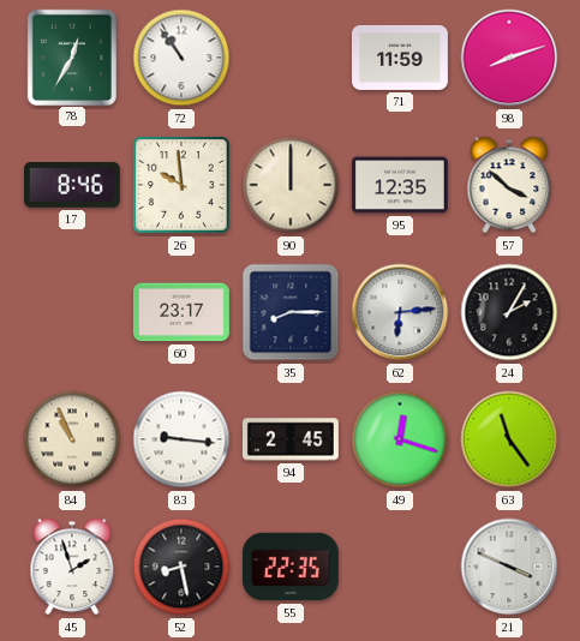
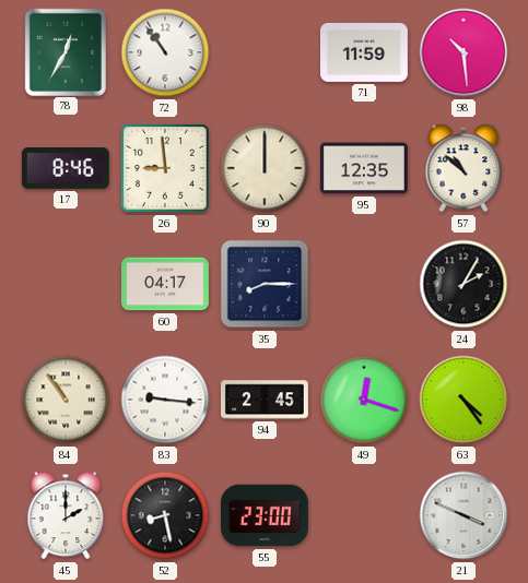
98: 8:12 -> 10:29
26: 9:59 -> 8:59
57: 3:52 -> 10:52
60: 23:17 -> 04:17
62: 6:14 -> none
84: 10:56 -> 10:54
63: 11:24 -> 4:24
45: 1:57 -> 2:00
55: 22:35 -> 23:00
